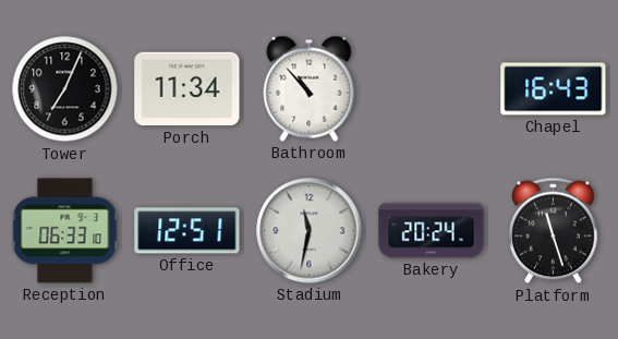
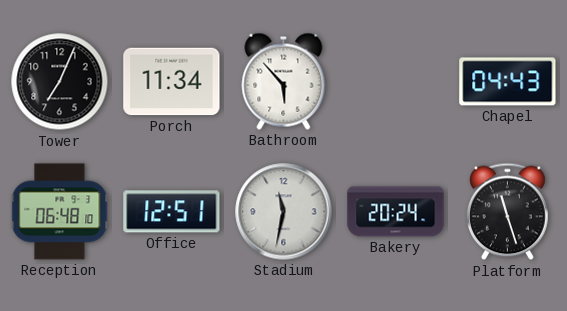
Bathroom: 10:53 -> 5:53
Chapel: 16:43 -> 04:43
Reception: 06:33 -> 06:48
